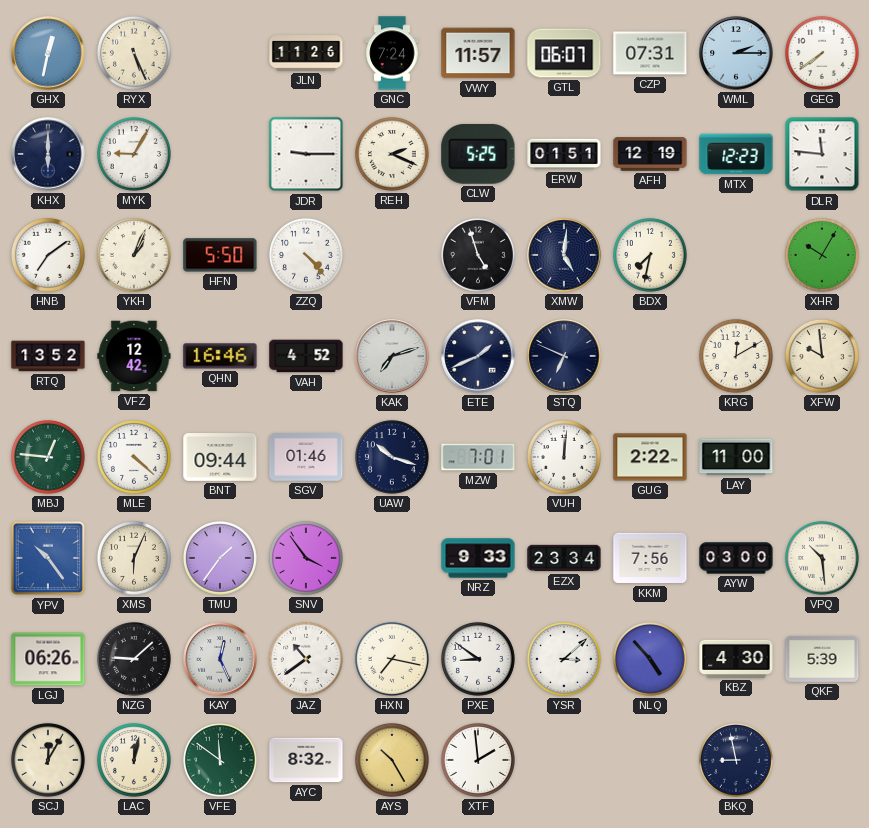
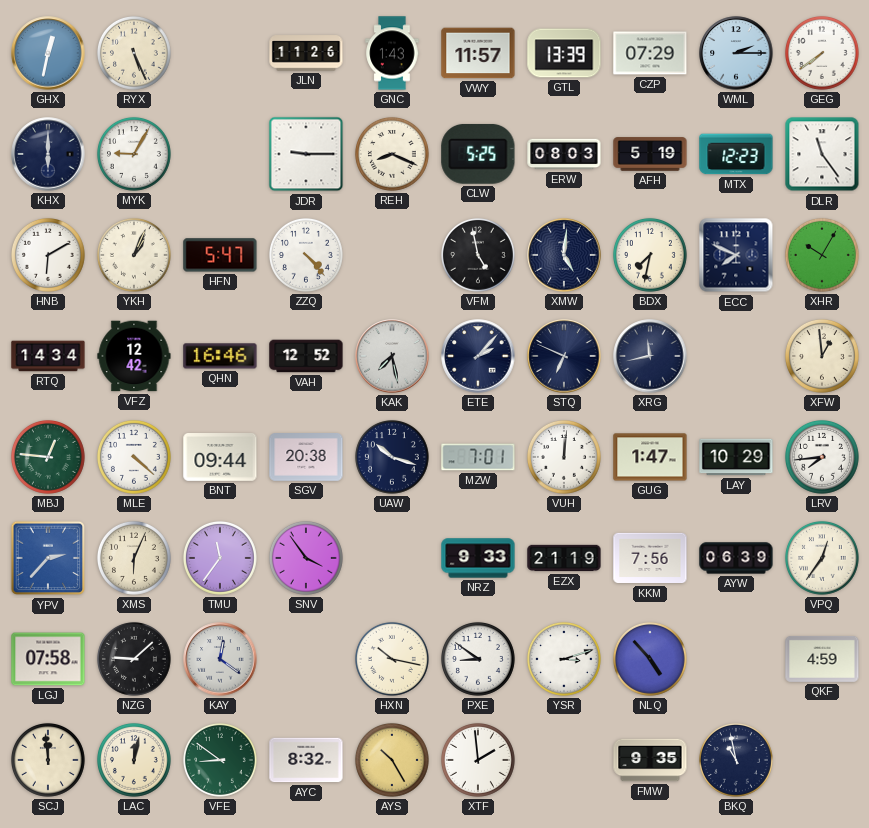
GNC: 7:24 -> 1:43
GTL: 06:07 -> 13:39
CZP: 07:31 -> 07:29
REH: 2:19 -> 8:19
ERW: 01:51 -> 08:03
AFH: 12:19 -> 5:19
DLR: 11:46 -> 11:24
HNB: 7:09 -> 6:10
HFN: 5:50 -> 5:47
VFM: 4:57 -> 4:58
ECC: none -> 7:49
RTQ: 13:52 -> 14:34
VAH: 4:52 -> 12:52
KAK: 7:12 -> 7:28
ETE: 1:41 -> 2:07
XRG: none -> 11:43
KRG: 12:10 -> none
XFW: 9:59 -> 12:59
SGV: 01:46 -> 20:38
GUG: 2:22 -> 1:47
LAY: 11:00 -> 10:29
LRV: none -> 7:44
YPV: 10:24 -> 2:37
TMU: 1:36 -> 11:36
EZX: 23:34 -> 21:19
AYW: 03:00 -> 06:39
VPQ: 10:29 -> 12:36
LGJ: 06:26 -> 07:58
KAY: 12:26 -> 12:21
JAZ: 10:39 -> none
HXN: 7:17 -> 10:17
YSR: 3:08 -> 3:12
KBZ: 4:30 -> none
QKF: 5:39 -> 4:59
SCJ: 12:05 -> 11:59
VFE: 11:51 -> 8:51
FMW: none -> 9:35
BKQ: 8:58 -> 10:58
